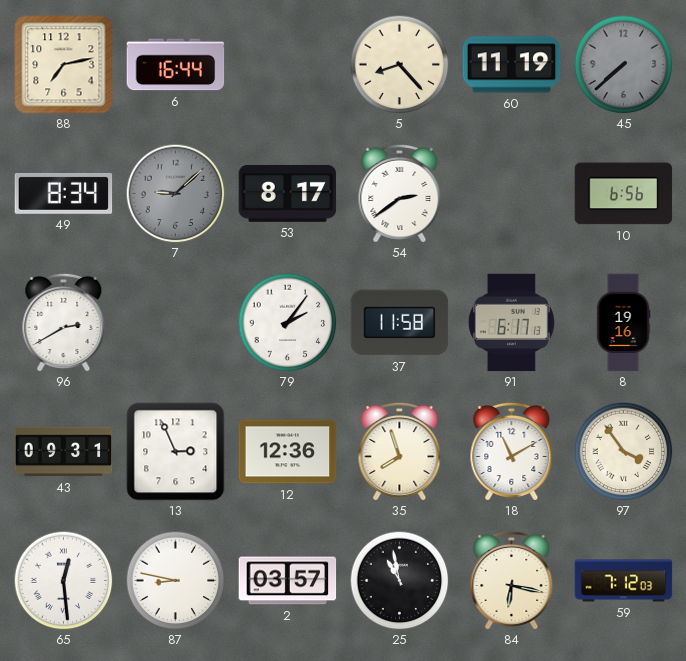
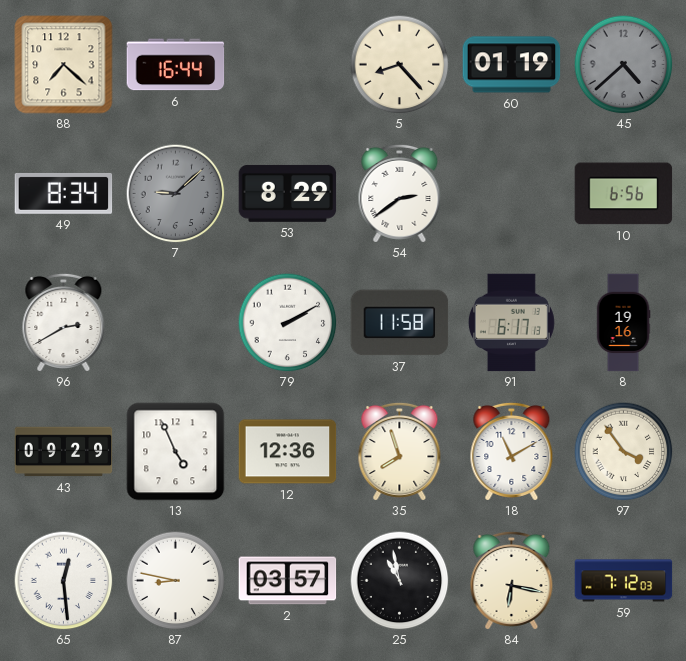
88: 7:13 -> 7:22
60: 11:19 -> 01:19
45: 7:38 -> 4:38
53: 8:17 -> 8:29
79: 2:06 -> 2:10
43: 09:31 -> 09:29
13: 2:56 -> 4:56
